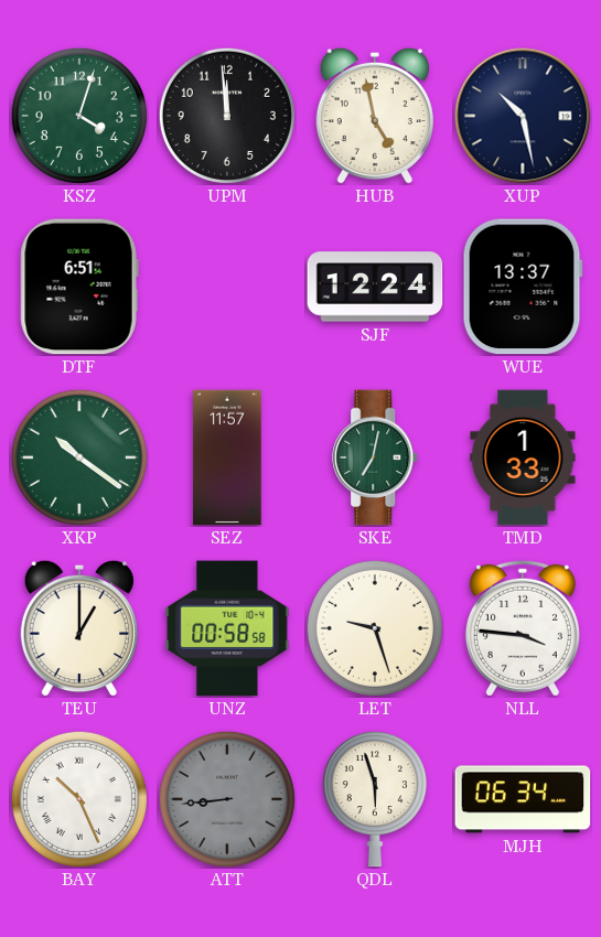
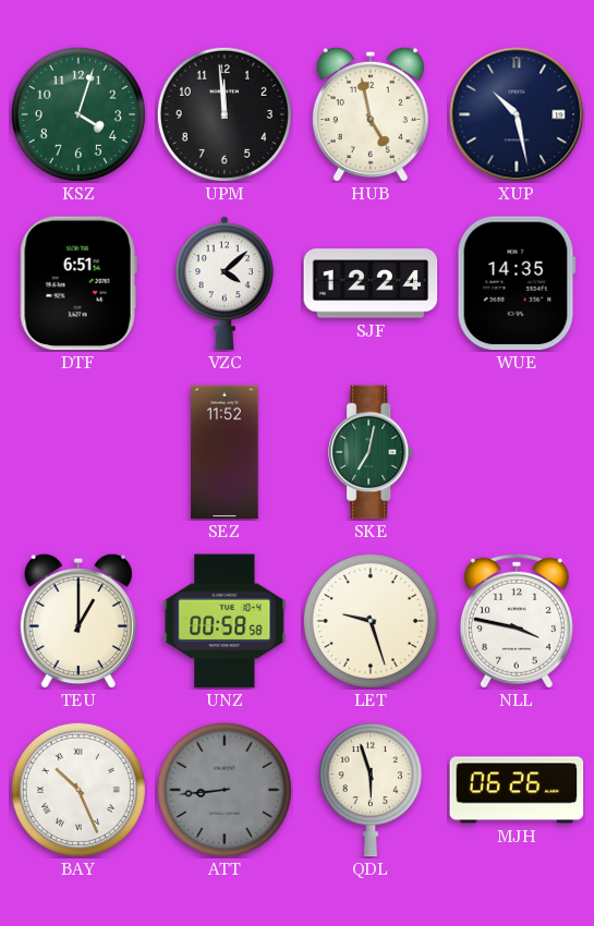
VZC: none -> 4:08
WUE: 13:37 -> 14:35
XKP: 10:21 -> none
SEZ: 11:57 -> 11:52
TMD: 1:33 -> none
NLL: 3:46 -> 3:47
MJH: 06:34 -> 06:26
